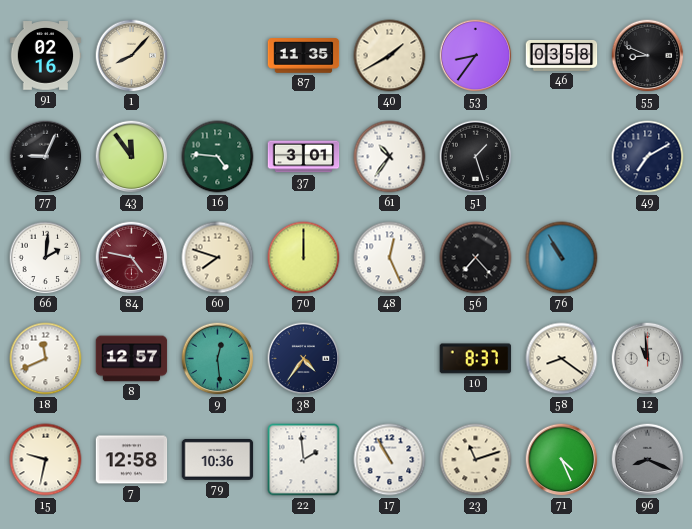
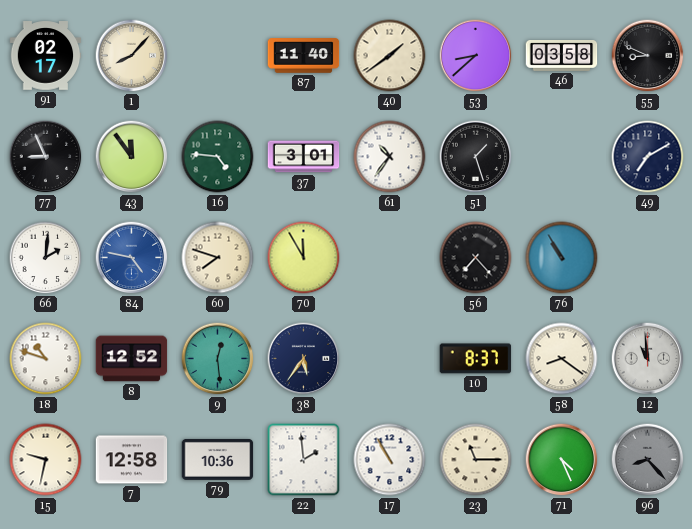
91: 02:16 -> 02:17
87: 11:35 -> 11:40
40: 1:40 -> 1:39
53: 8:36 -> 8:38
77: 9:04 -> 8:56
84 dial: burgundy -> blue
70: 12:00 -> 11:55
48: 12:26 -> none
18: 11:41 -> 10:48
8: 12:57 -> 12:52
38: 4:36 -> 5:36
23: 11:12 -> 11:15
96: 8:19 -> 8:23
